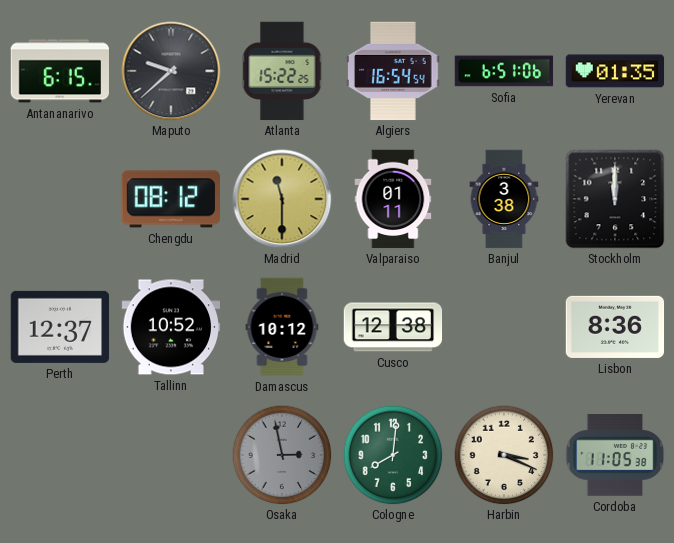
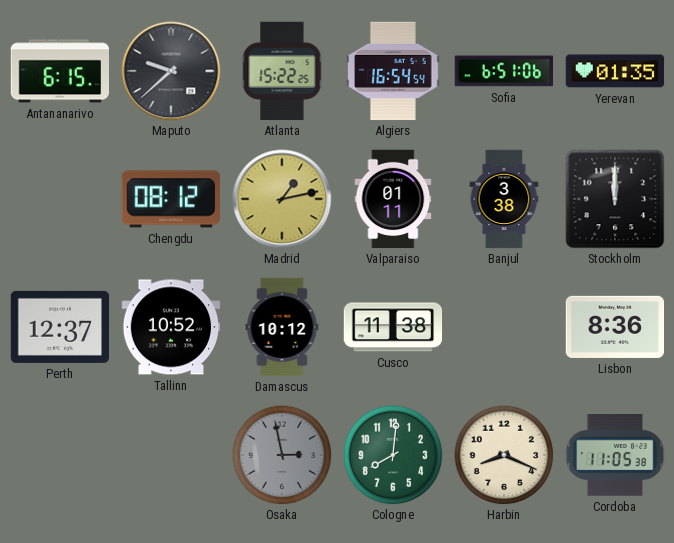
Madrid: 11:30 -> 1:13
Cusco: 12:38 -> 11:38
Harbin: 3:19 -> 8:19
